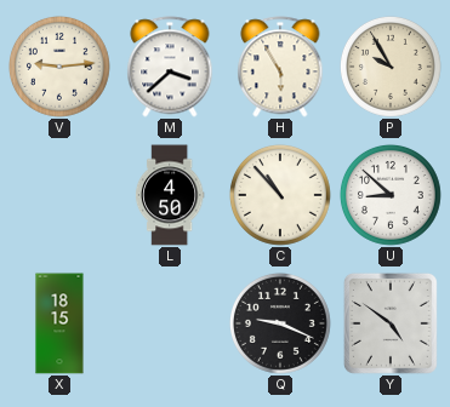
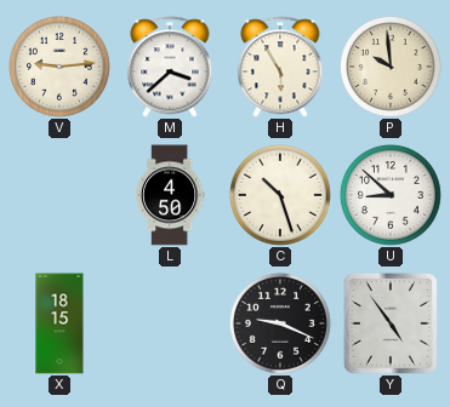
P: 9:55 -> 9:59
C: 10:53 -> 10:27
Y: 4:51 -> 4:54
